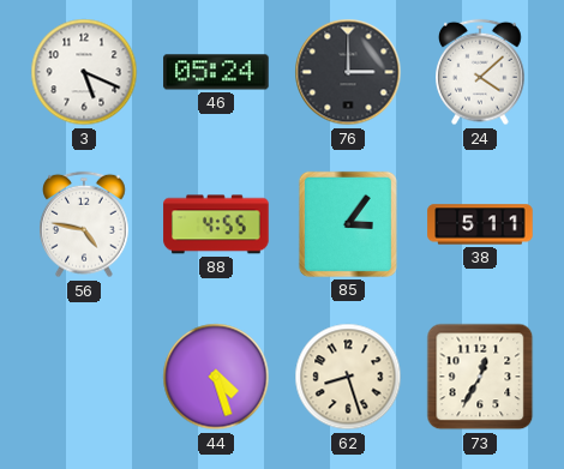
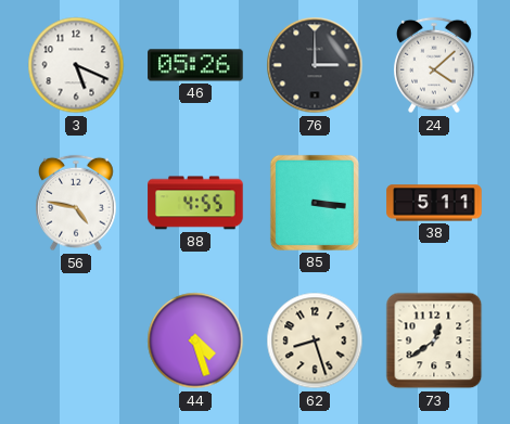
46: 05:24 -> 05:26
85: 3:06 -> 3:16
73: 12:35 -> 12:39
